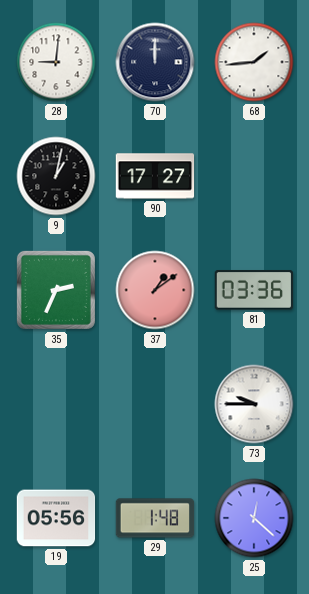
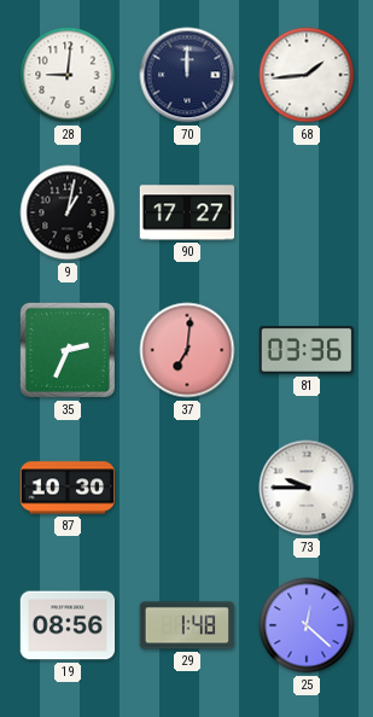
37: 1:09 -> 7:01
87: none -> 10:30
19: 05:56 -> 08:56
